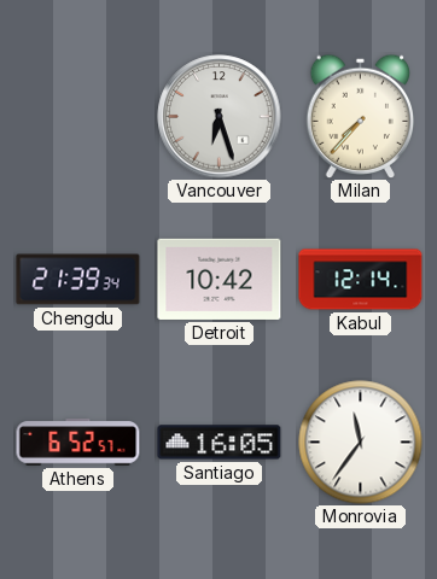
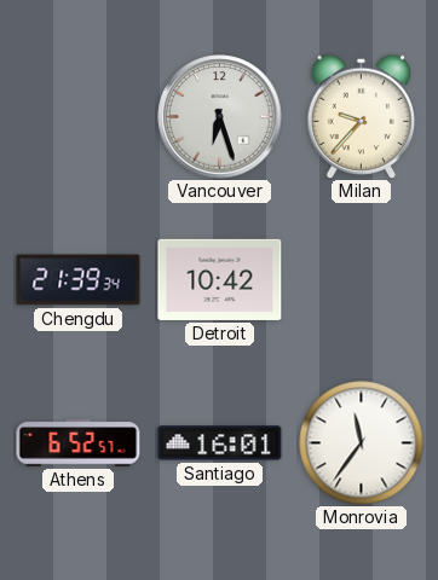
Milan: 7:37 -> 9:37
Kabul: 12:14 -> none
Santiago: 16:05 -> 16:01
